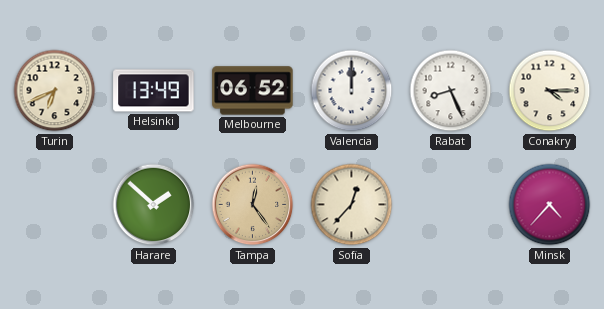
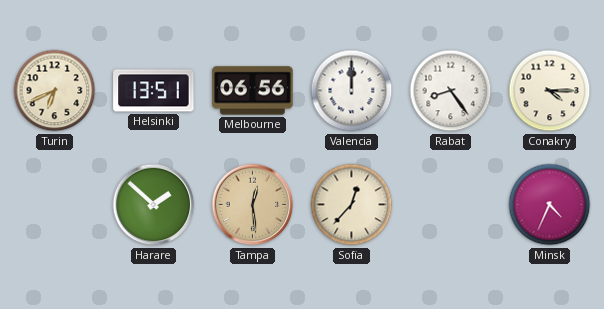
Helsinki: 13:49 -> 13:51
Melbourne: 06:52 -> 06:56
Rabat: 8:26 -> 8:24
Tampa: 12:24 -> 12:29
Minsk: 4:37 -> 4:34
